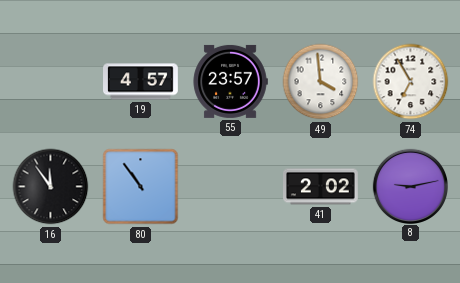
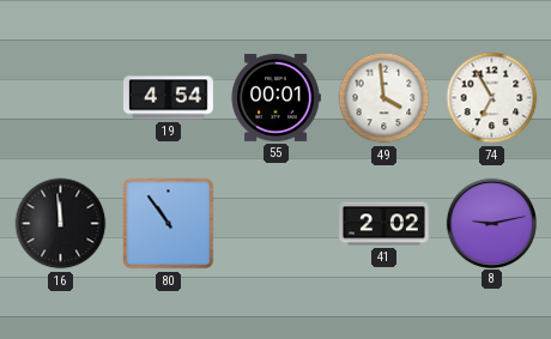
19: 4:57 -> 4:54
55: 23:57 -> 00:01
16: 11:54 -> 11:59
